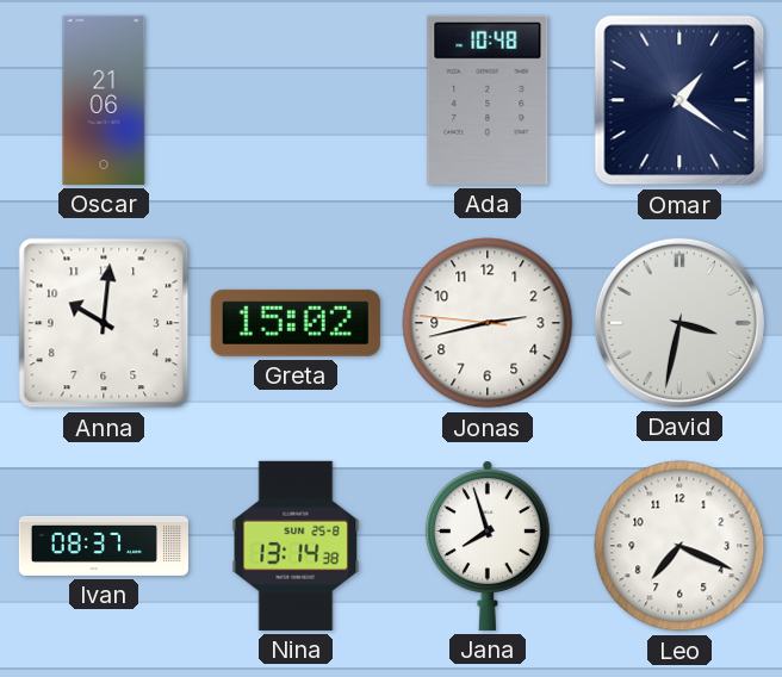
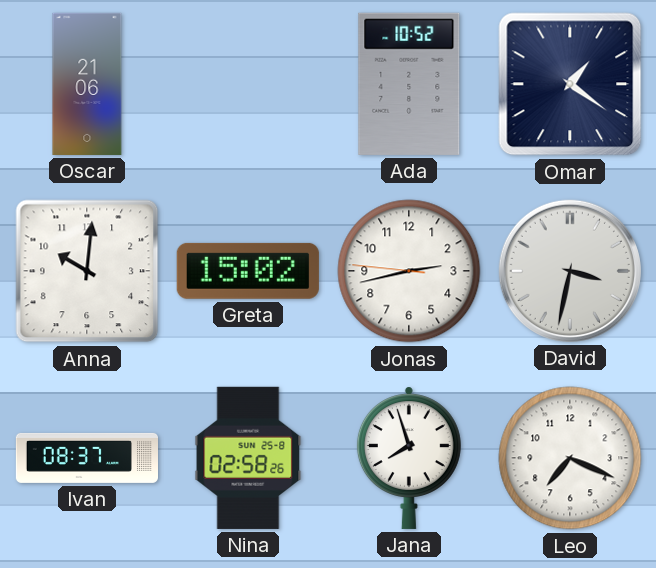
Ada: 10:48 -> 10:52
Nina: 13:14 -> 02:58
